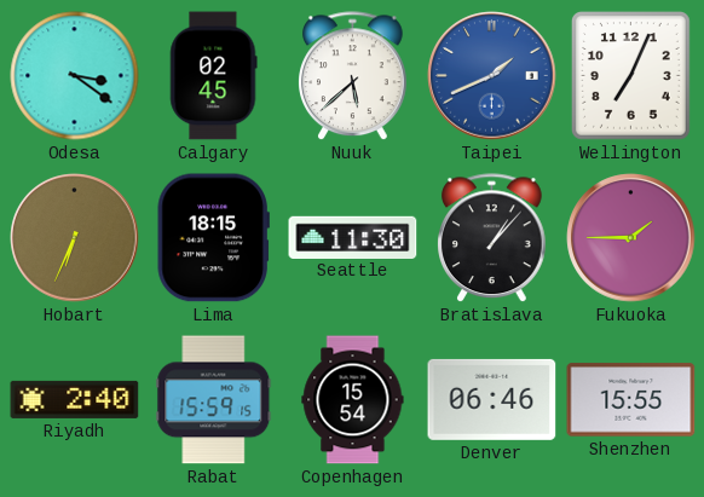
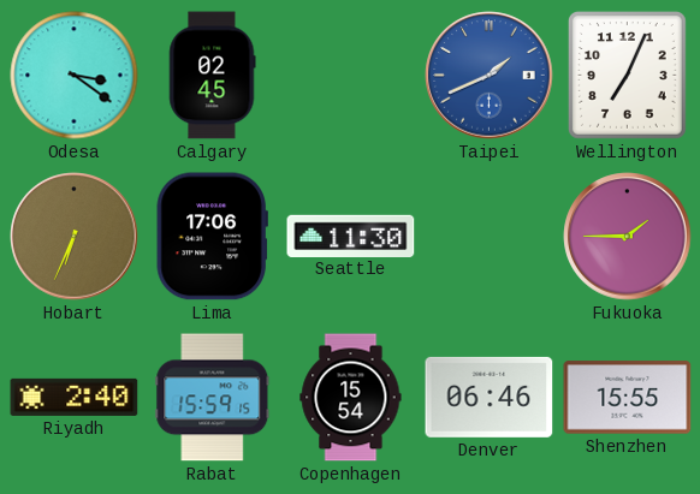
Nuuk: 5:38 -> none
Lima: 18:15 -> 17:06
Bratislava: 1:07 -> none
